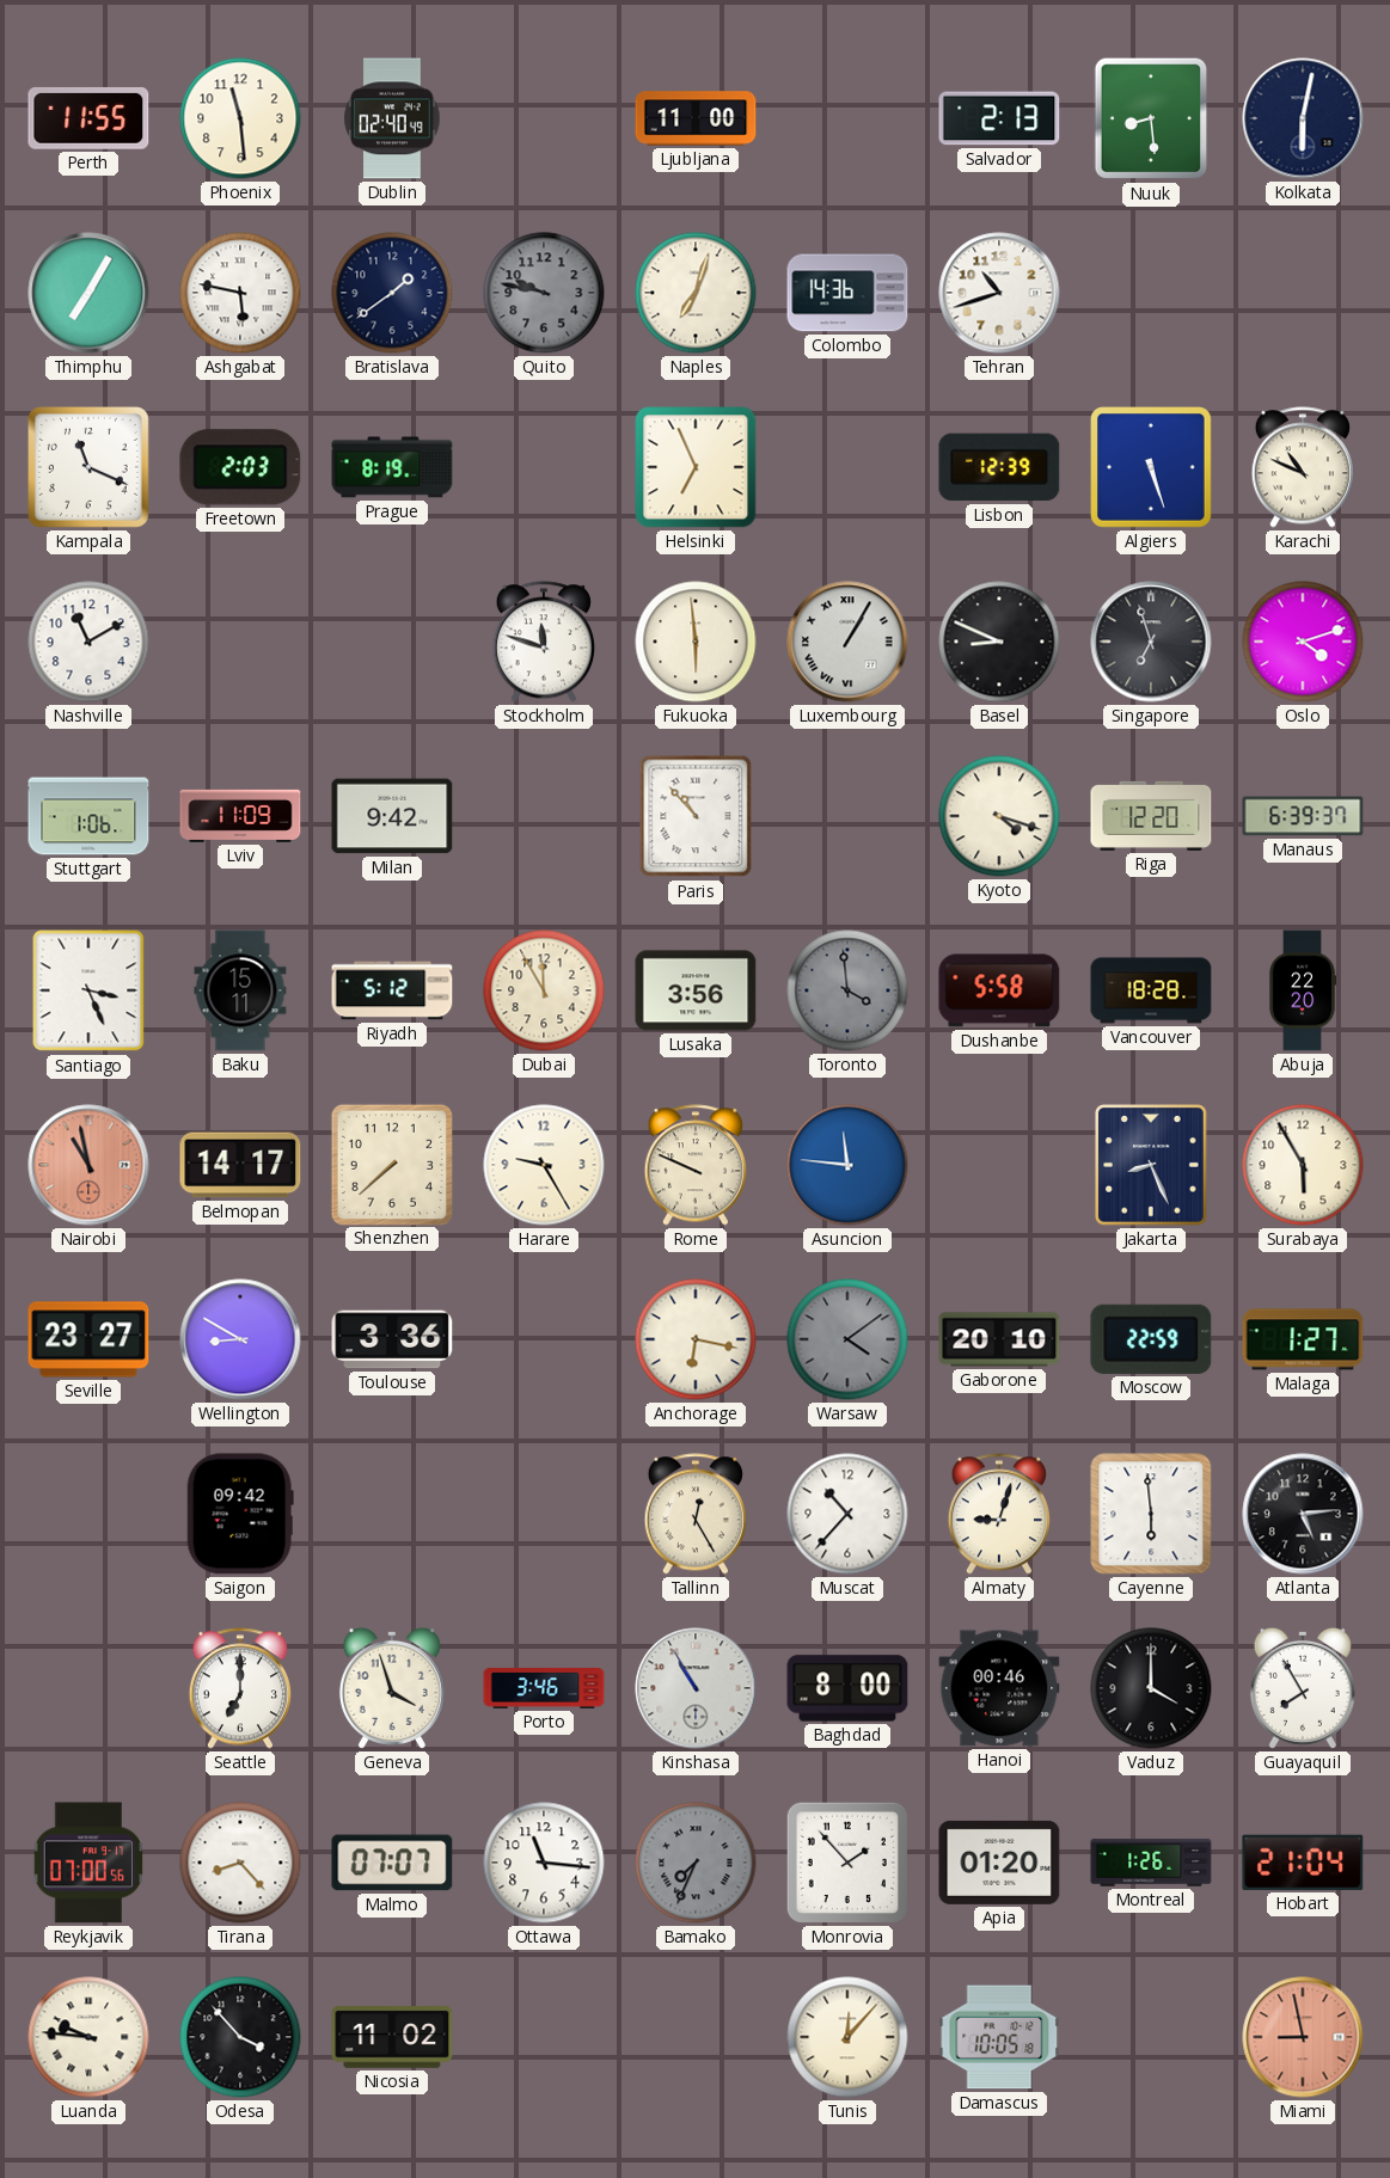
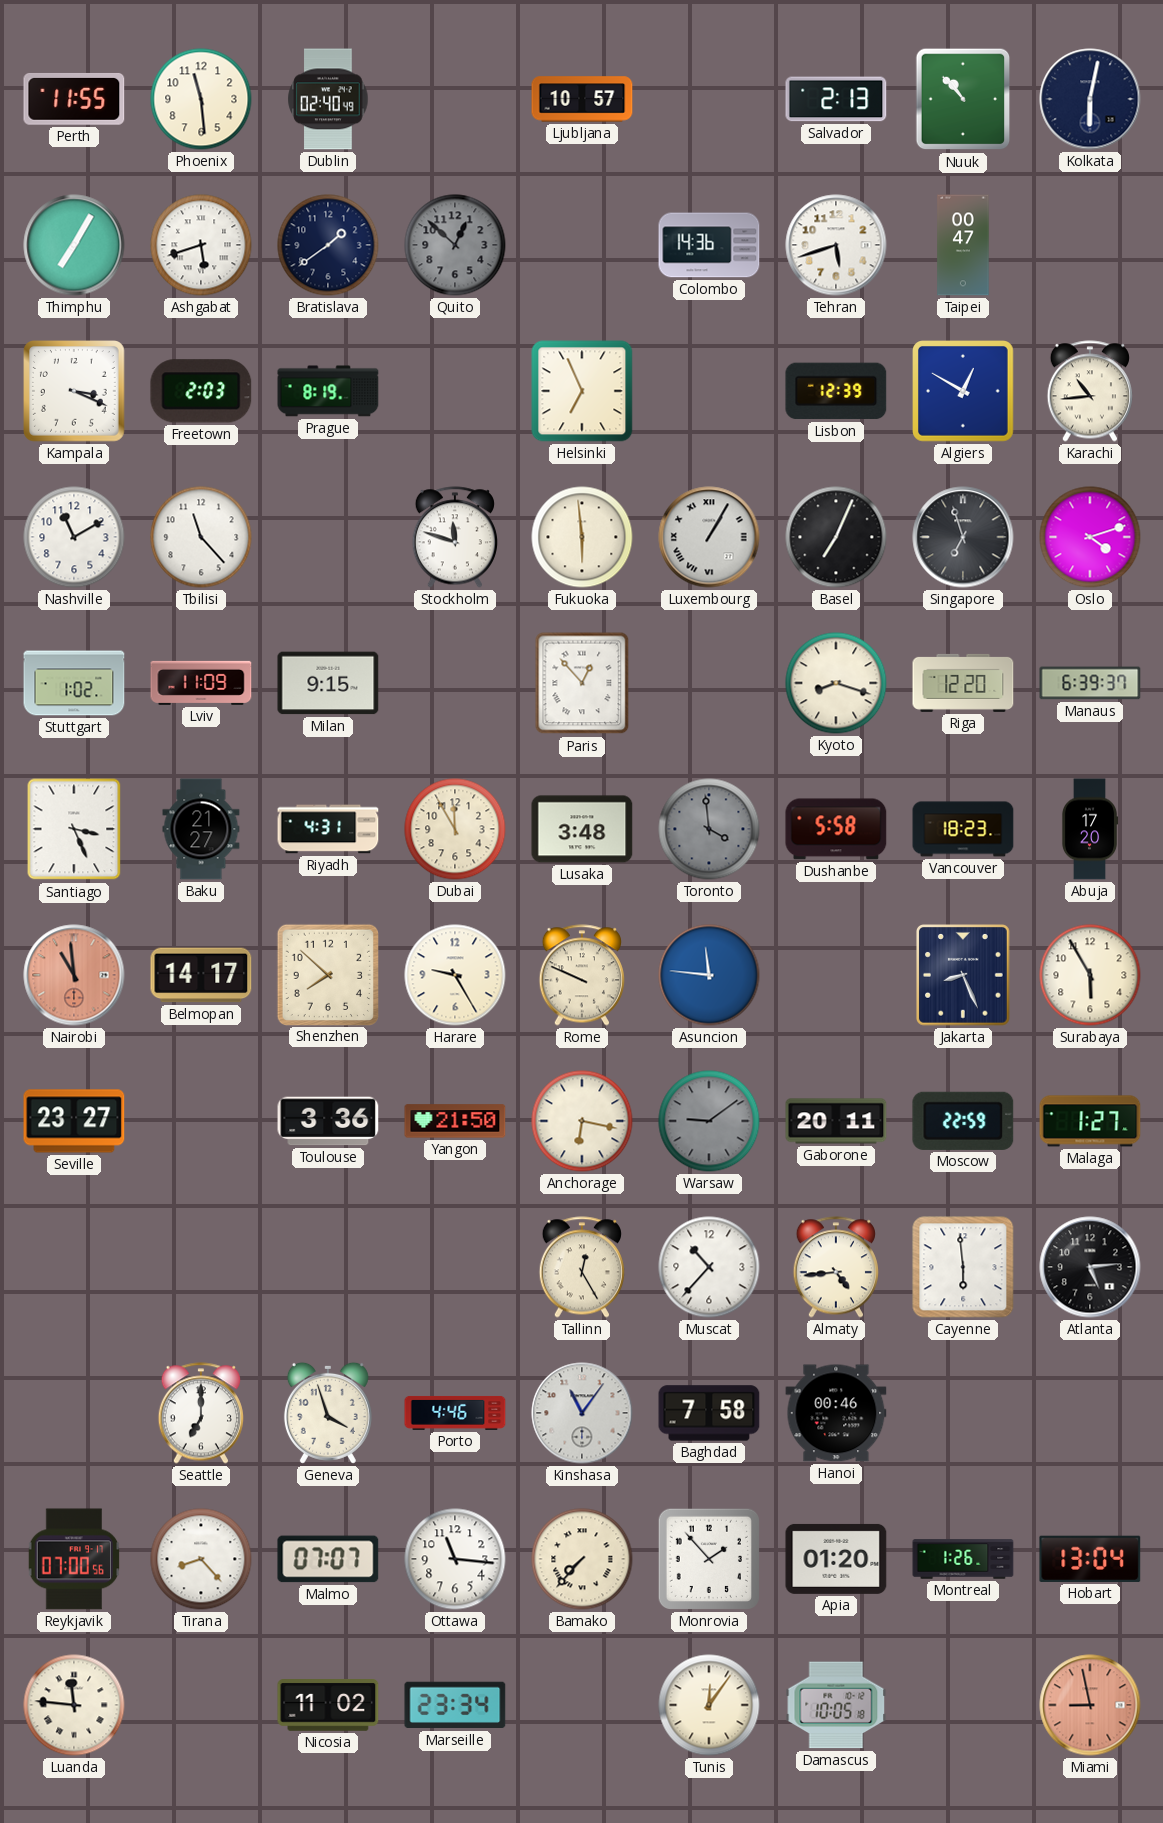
Ljubljana: 11:00 -> 10:57
Nuuk: 8:29 -> 10:53
Ashgabat: 5:47 -> 5:42
Quito: 9:47 -> 12:52
Naples: 7:03 -> none
Tehran: 10:42 -> 5:42
Taipei: none -> 00:47
Kampala: 11:19 -> 3:19
Algiers: 5:27 -> 12:50
Karachi: 10:49 -> 10:44
Tbilisi: none -> 11:23
Basel: 8:49 -> 7:04
Stuttgart: 1:06 -> 1:02
Milan: 9:42 -> 9:15
Paris: 10:53 -> 12:53
Kyoto: 4:18 -> 8:18
Baku: 15:11 -> 21:27
Riyadh: 5:12 -> 4:31
Lusaka: 3:56 -> 3:48
Vancouver: 18:28 -> 18:23
Abuja: 22:20 -> 17:20
Nairobi: 10:58 -> 10:59
Shenzhen: 7:38 -> 7:52
Wellington: 8:50 -> none
Yangon: none -> 21:50
Warsaw: 4:09 -> 9:09
Gaborone: 20:10 -> 20:11
Saigon: 09:42 -> none
Almaty: 9:03 -> 4:44
Porto: 3:46 -> 4:46
Kinshasa: 10:55 -> 11:06
Baghdad: 8:00 -> 7:58
Vaduz: 4:00 -> none
Guayaquil: 7:55 -> none
Bamako: 7:34 -> 7:37
Bamako dial: grey -> cream
Hobart: 21:04 -> 13:04
Luanda: 9:46 -> 11:46
Odesa: 3:53 -> none
Marseille: none -> 23:34
Tunis: 12:07 -> 12:06
